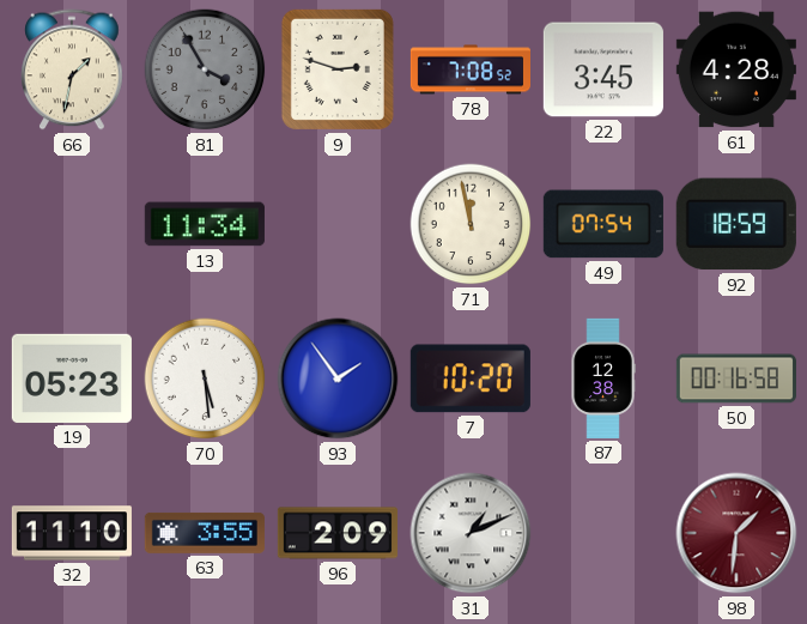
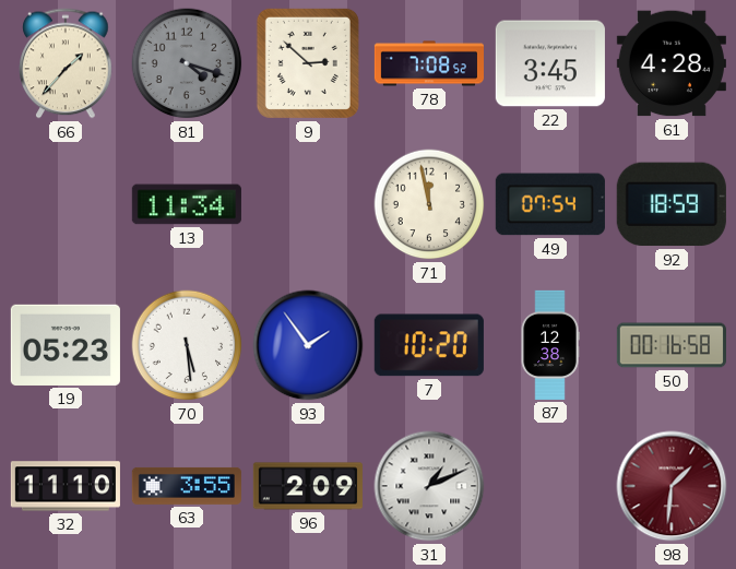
66: 1:32 -> 1:37
81: 3:55 -> 4:18
9: 2:48 -> 2:52
